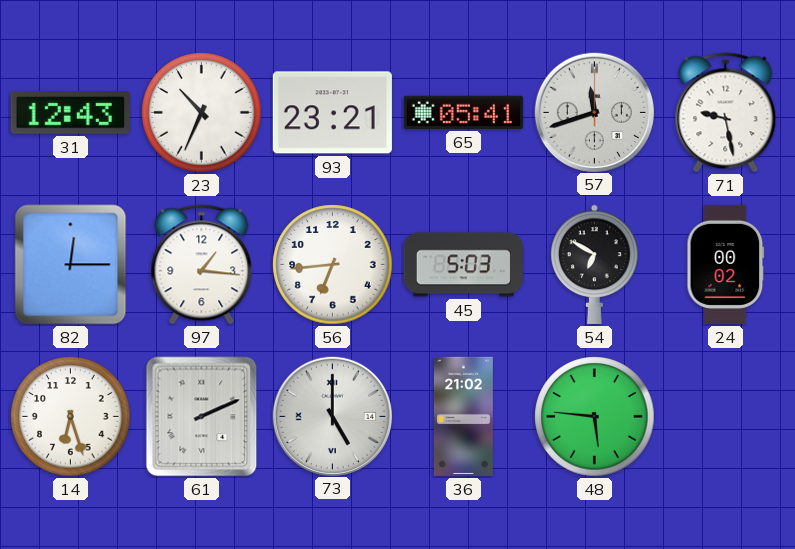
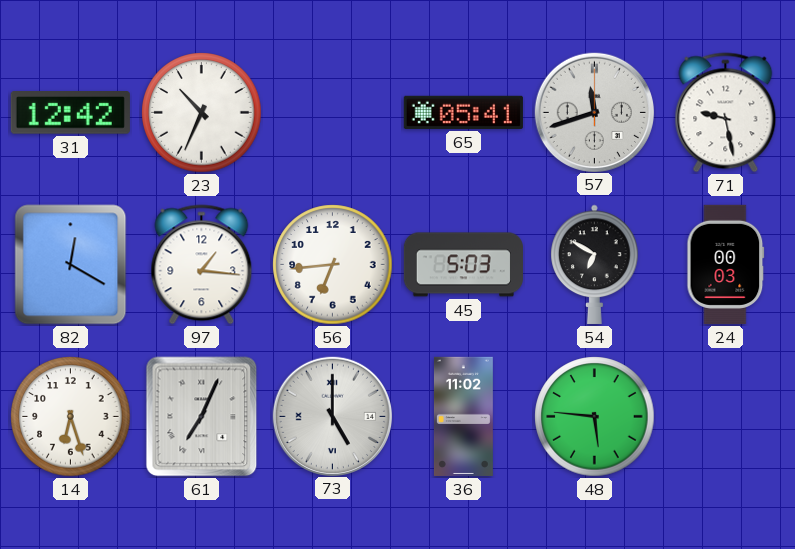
31: 12:43 -> 12:42
93: 23:21 -> none
82: 12:15 -> 12:20
24: 00:02 -> 00:03
61: 2:11 -> 7:04
36: 21:02 -> 11:02
